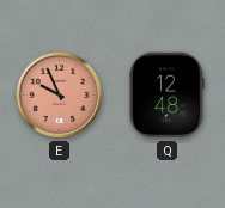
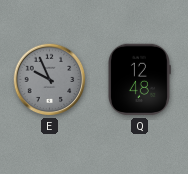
E dial: salmon -> grey
